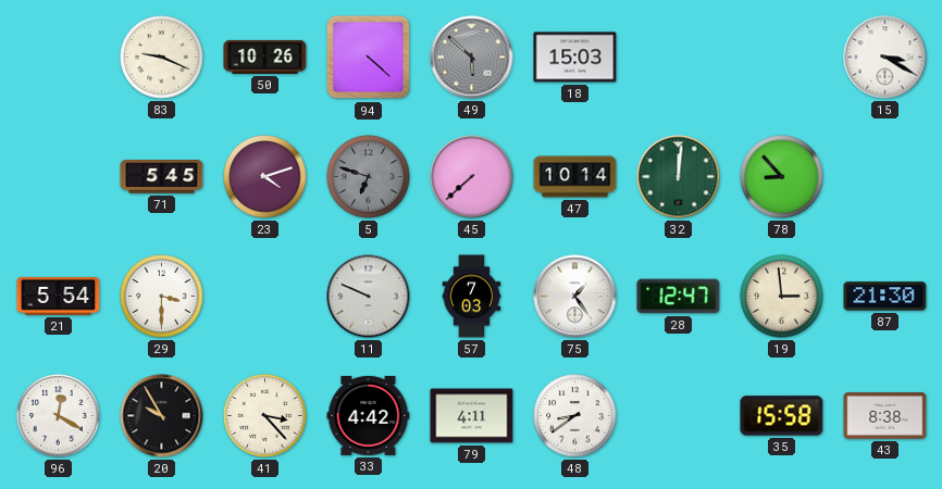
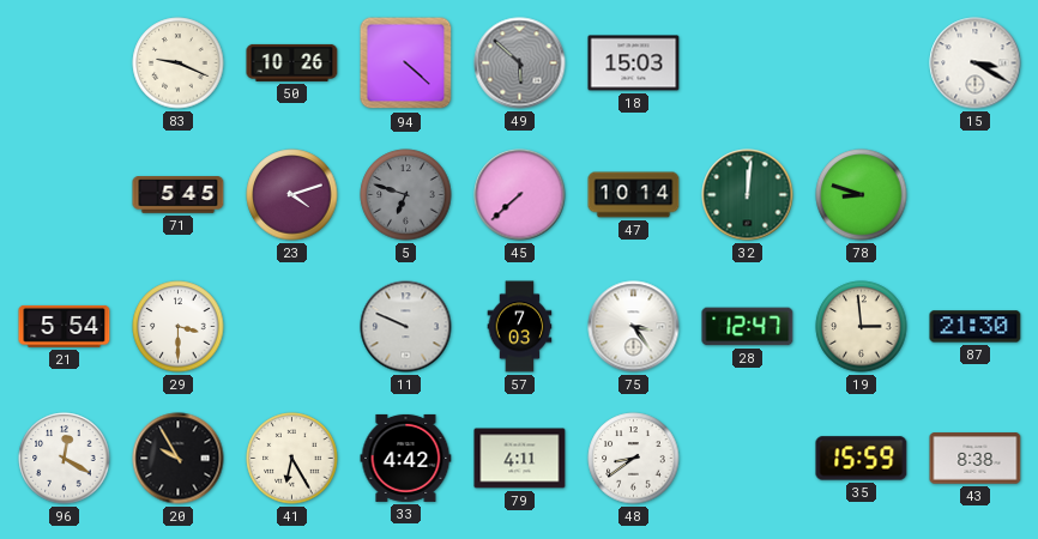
78: 8:53 -> 8:48
75: 1:24 -> 3:24
41: 3:23 -> 6:25
35: 15:58 -> 15:59
